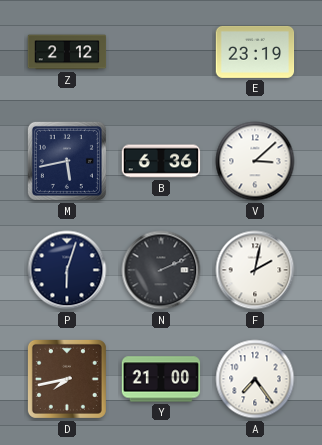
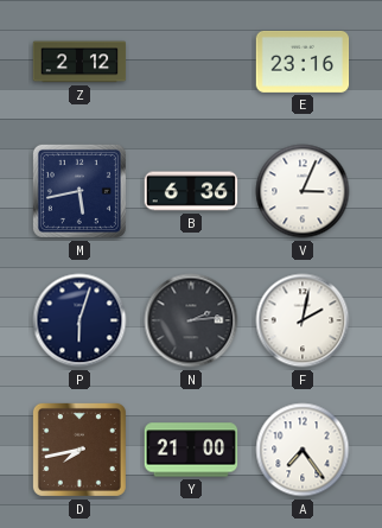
E: 23:19 -> 23:16
V: 3:08 -> 3:04
N: 2:11 -> 2:14
